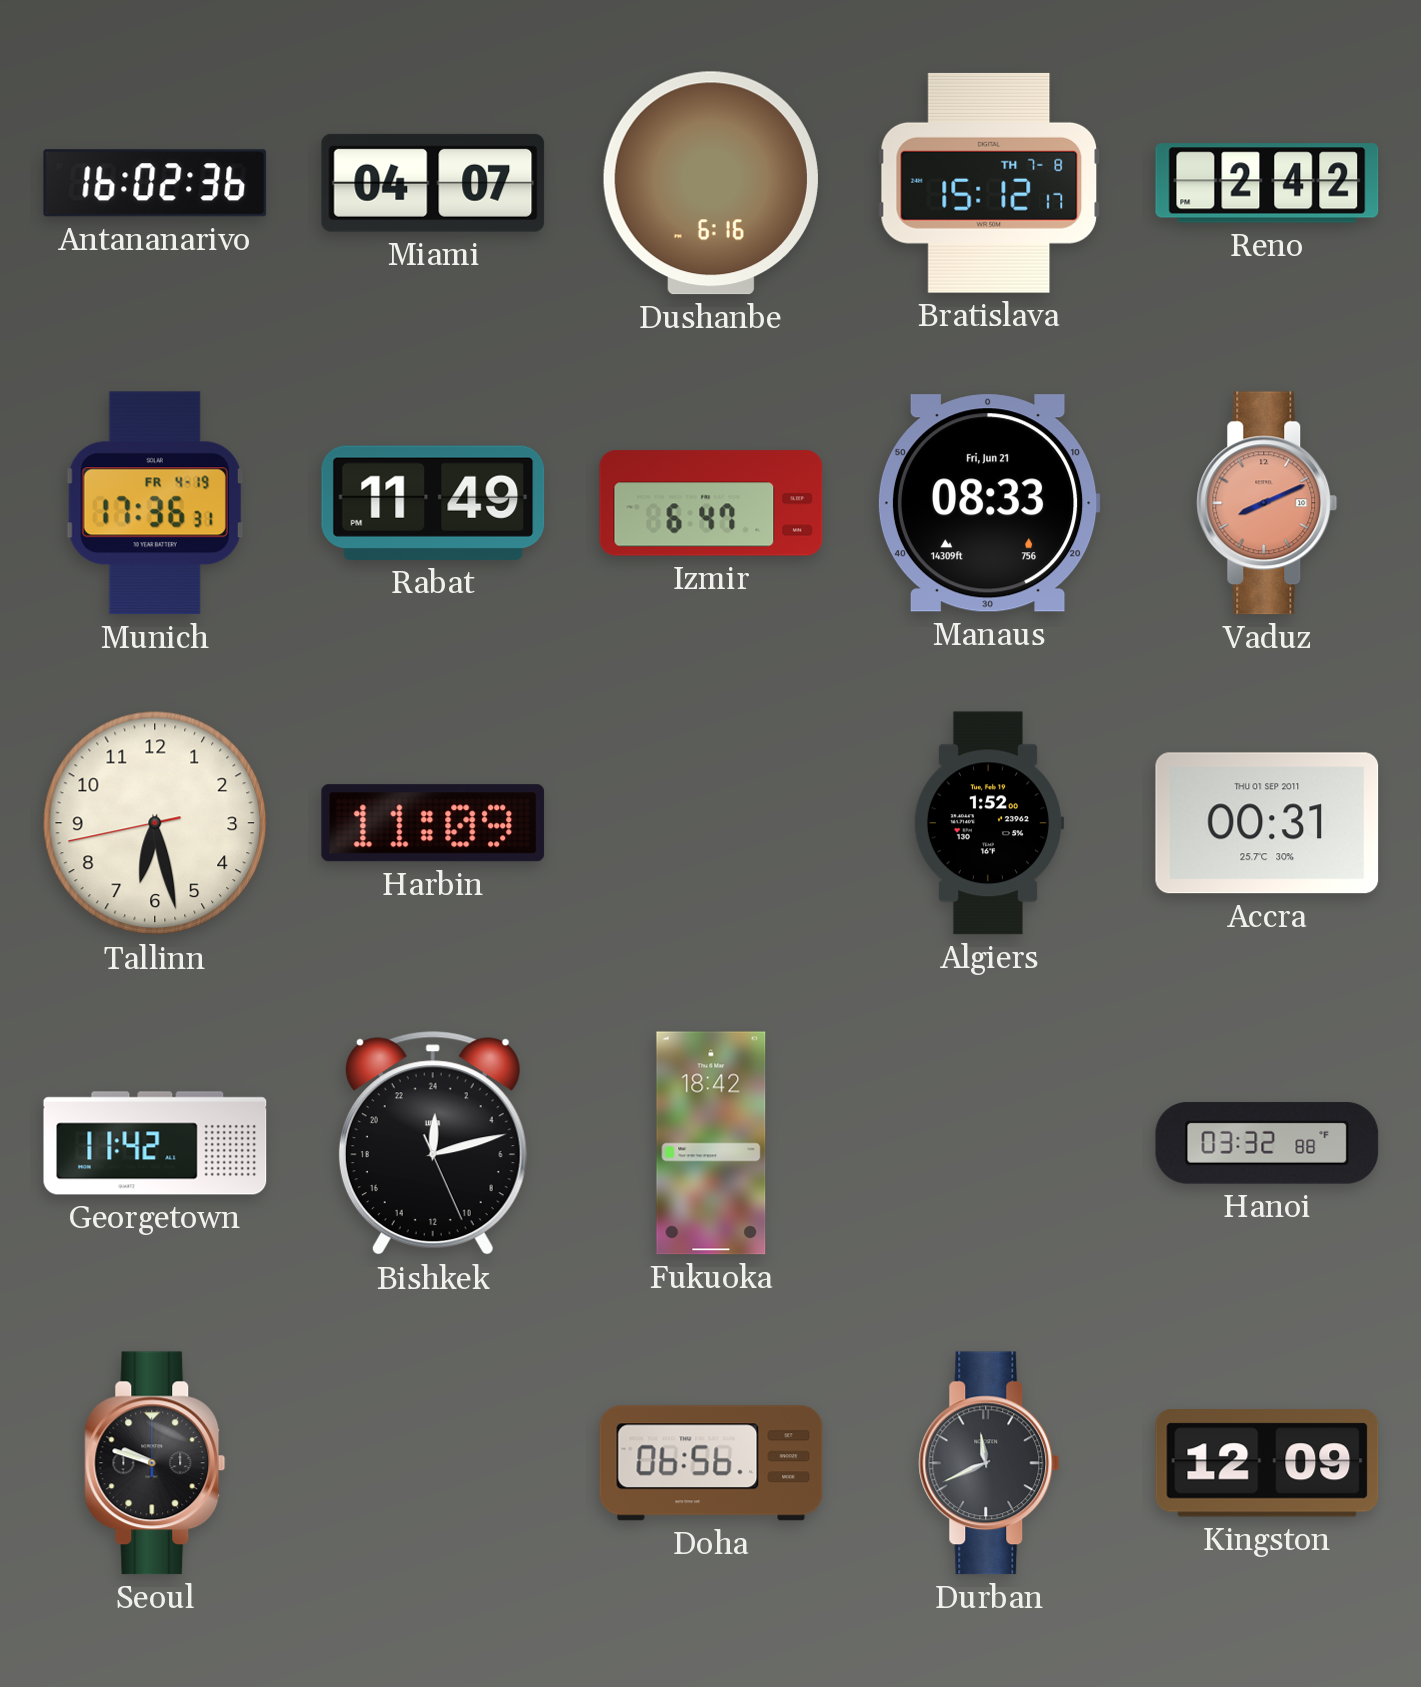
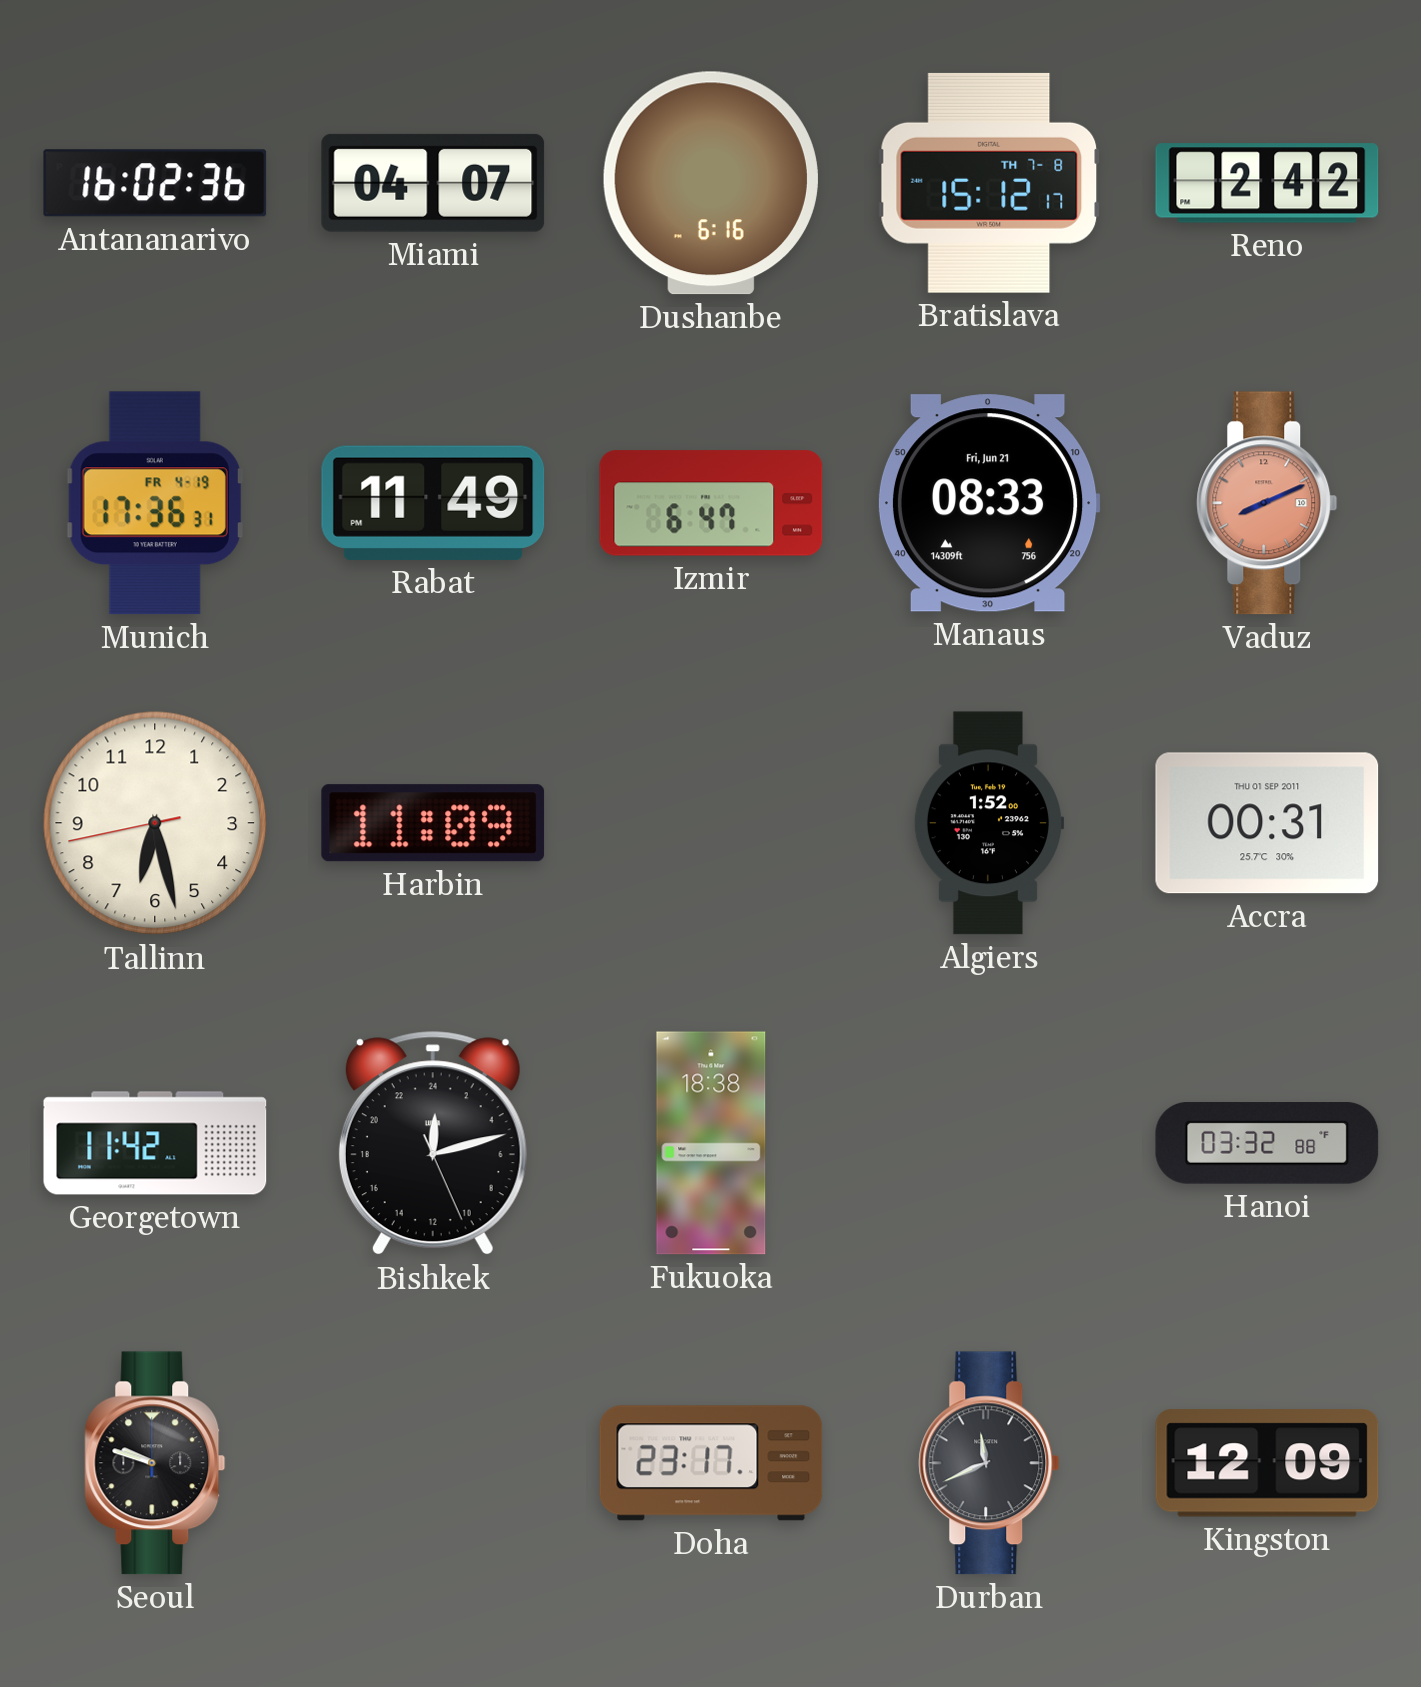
Fukuoka: 18:42 -> 18:38
Doha: 06:56 -> 23:17
